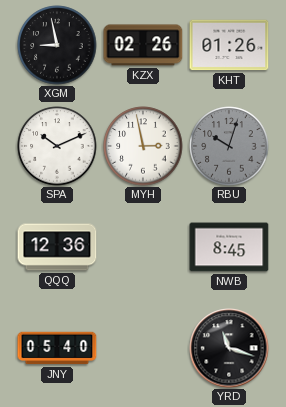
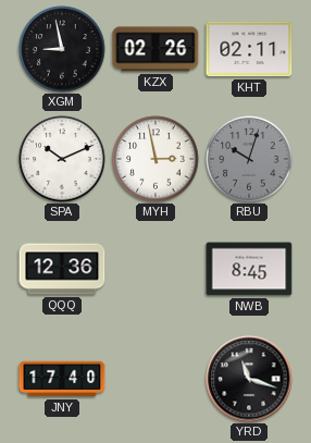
KHT: 01:26 -> 02:11
JNY: 05:40 -> 17:40
